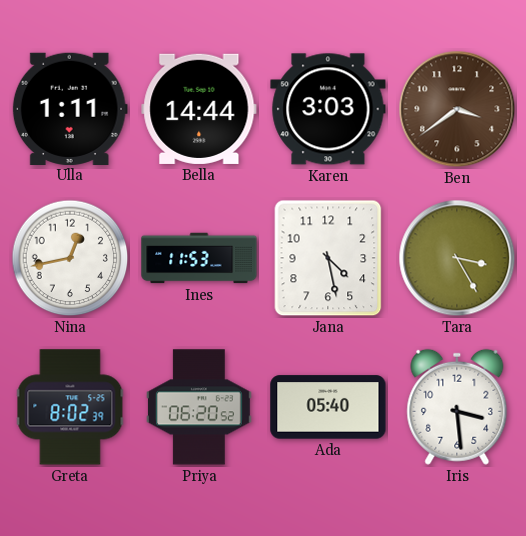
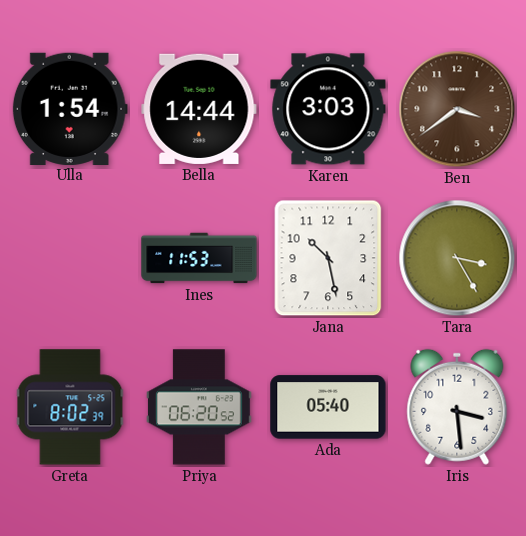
Ulla: 1:11 -> 1:54
Nina: 12:43 -> none
Jana: 4:28 -> 10:28
